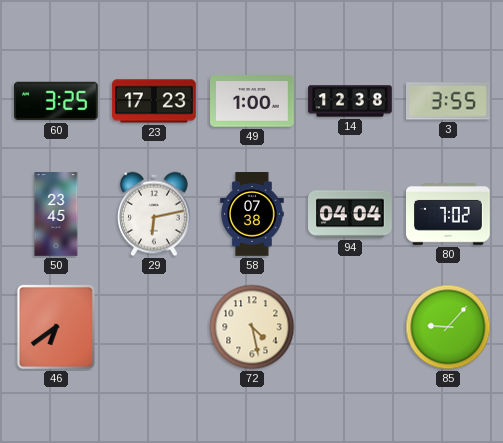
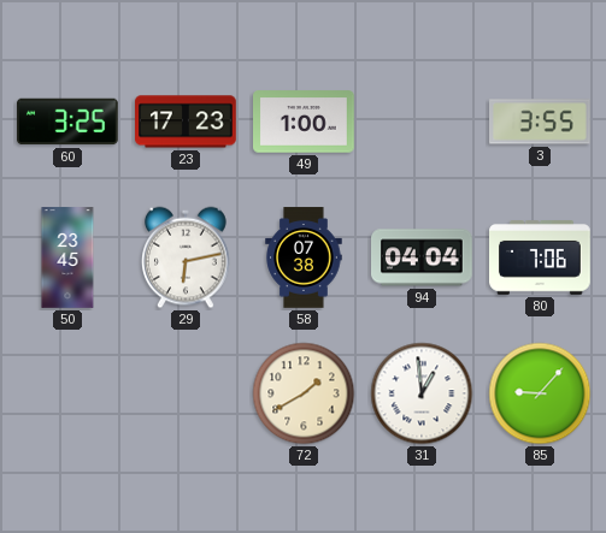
14: 12:38 -> none
80: 7:02 -> 7:06
46: 6:39 -> none
72: 4:28 -> 1:40
31: none -> 12:59
